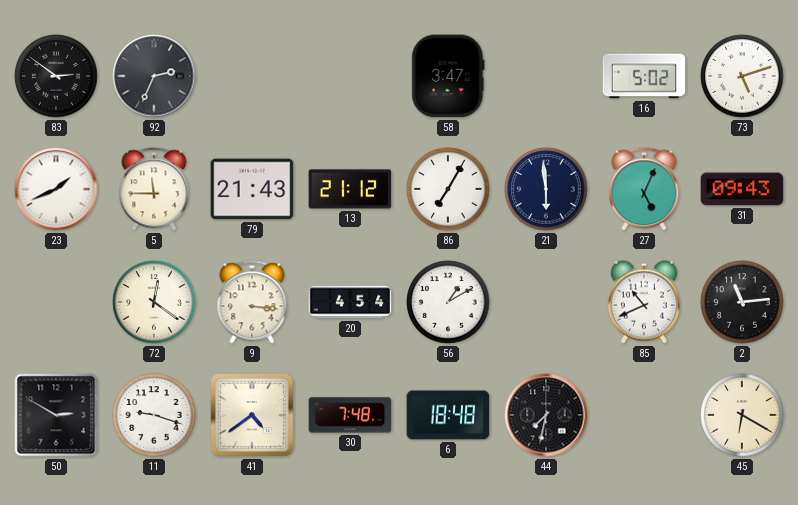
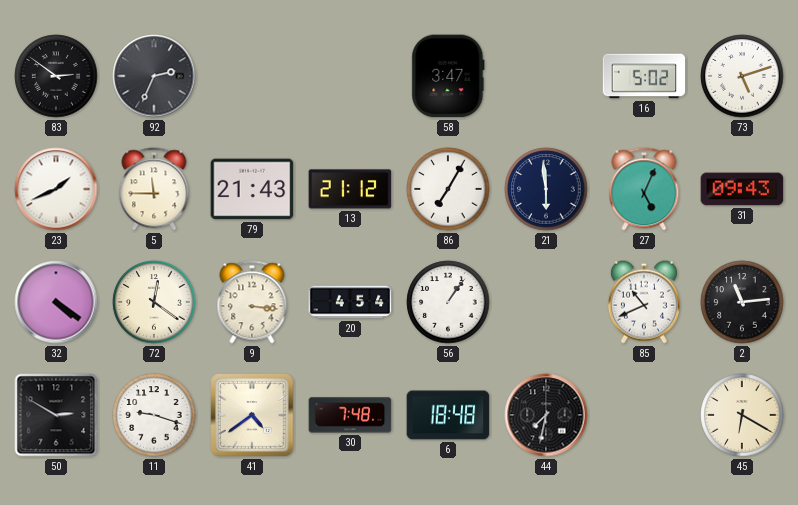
32: none -> 4:21
56: 1:10 -> 1:06
